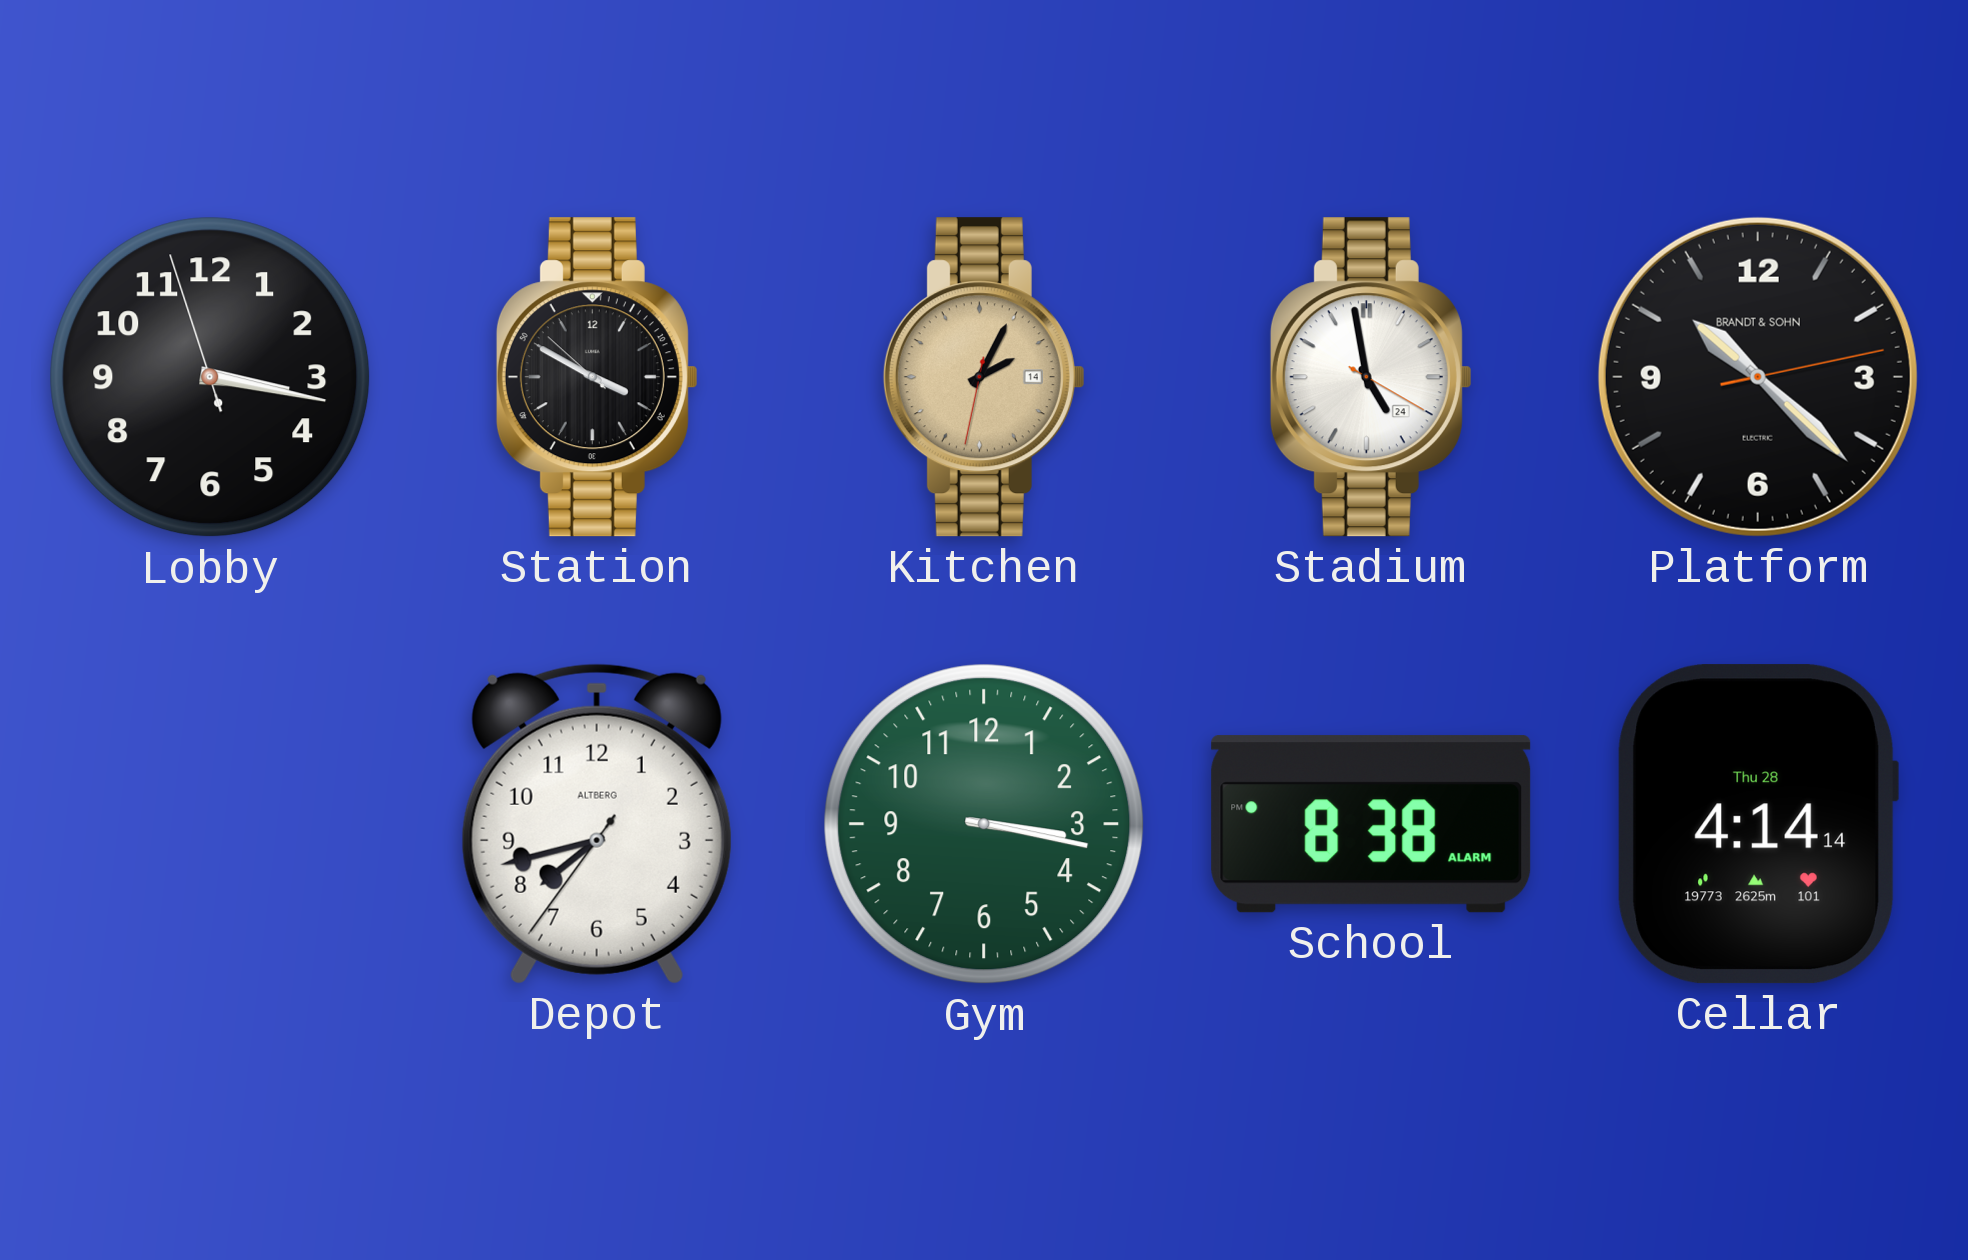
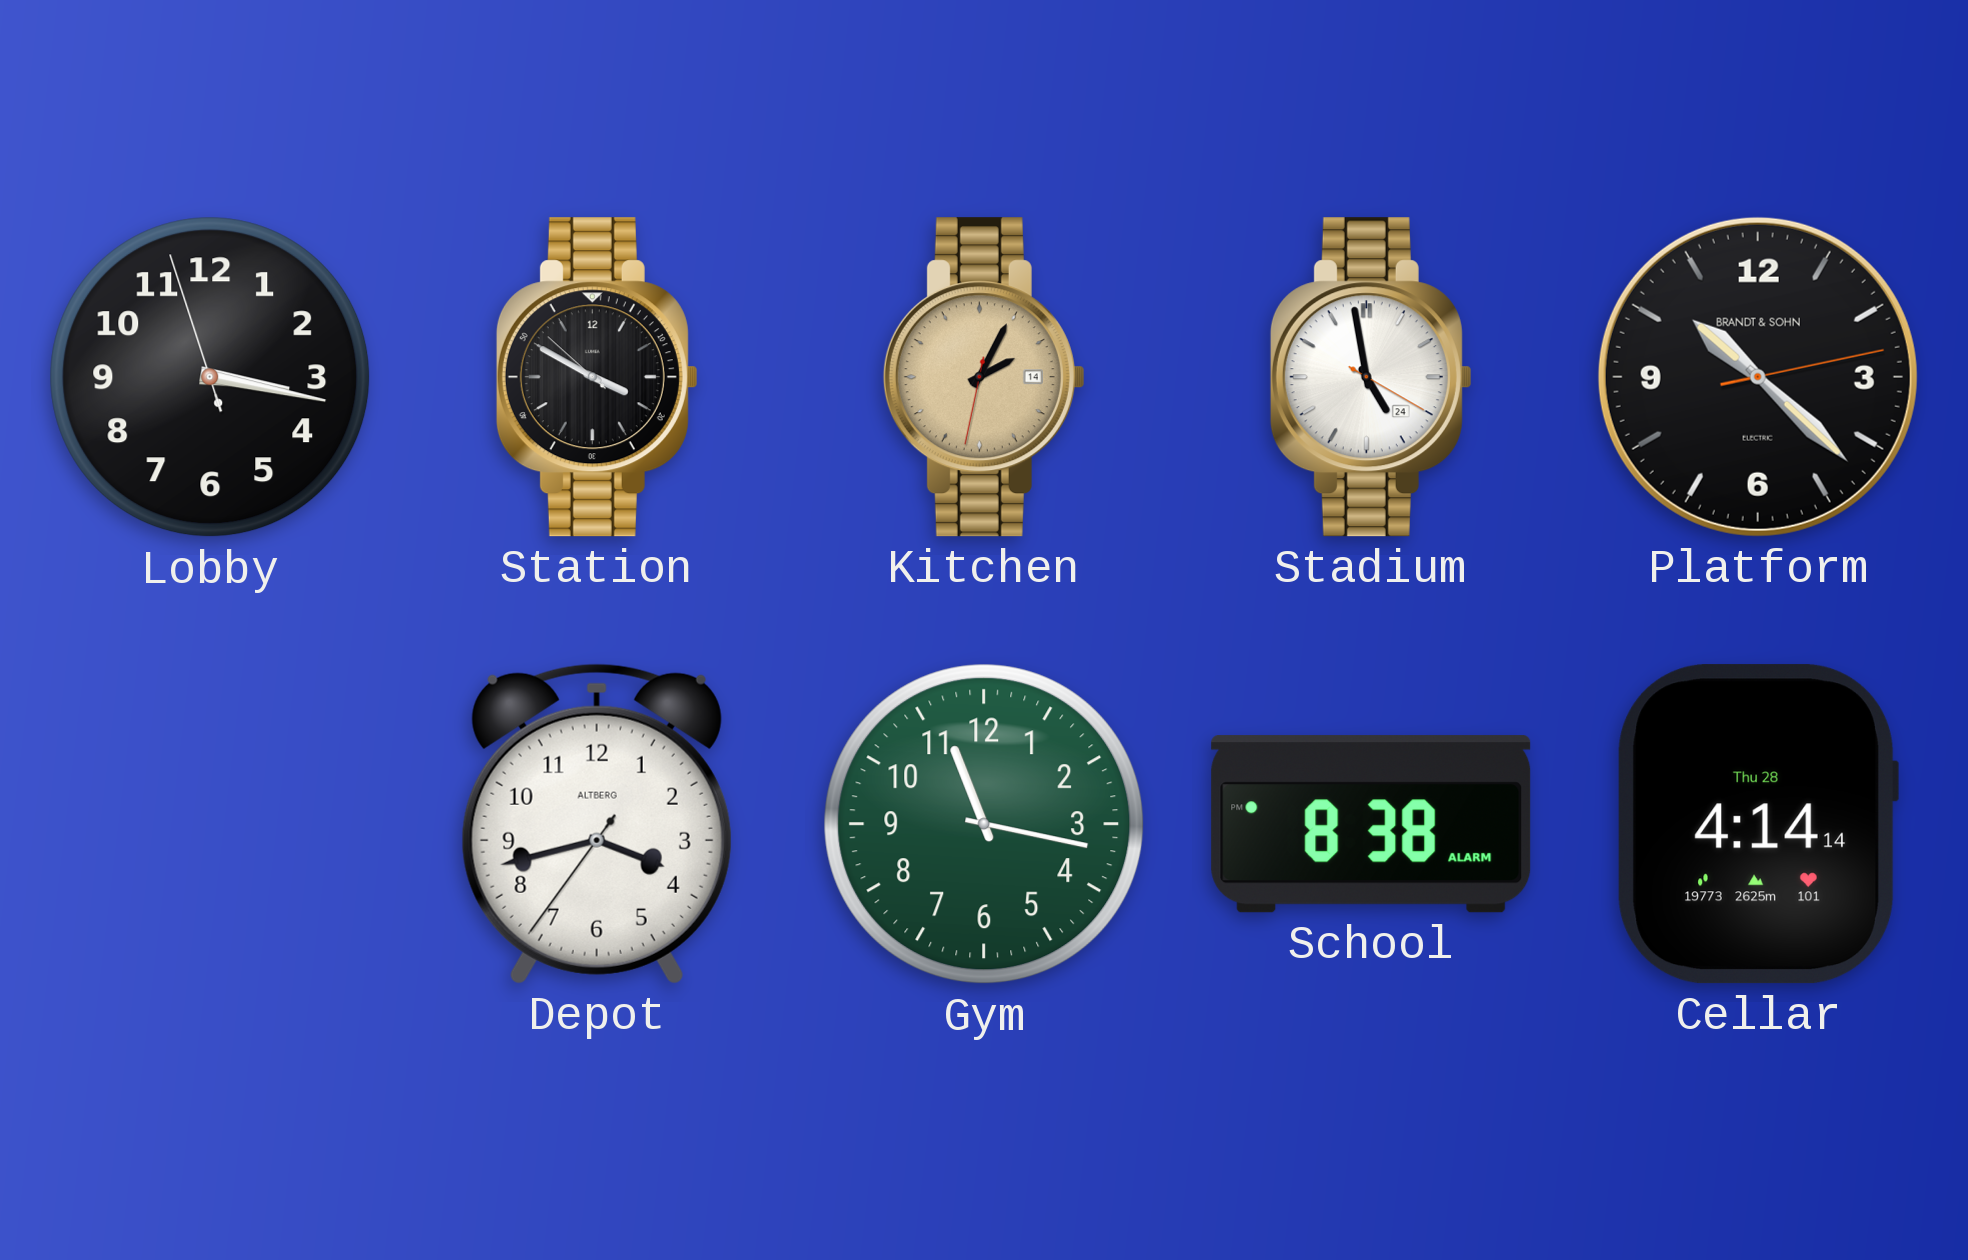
Depot: 7:42 -> 3:42
Gym: 3:17 -> 11:17
